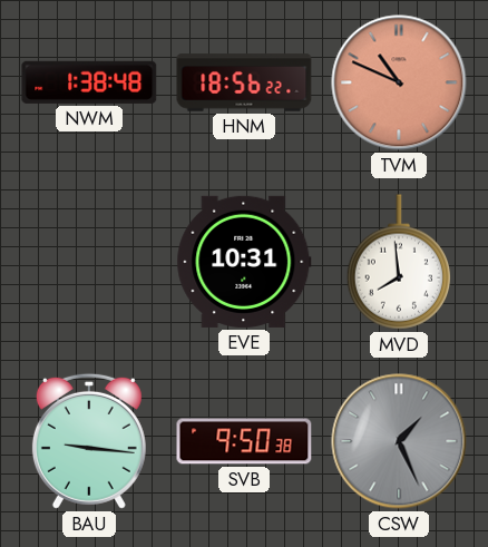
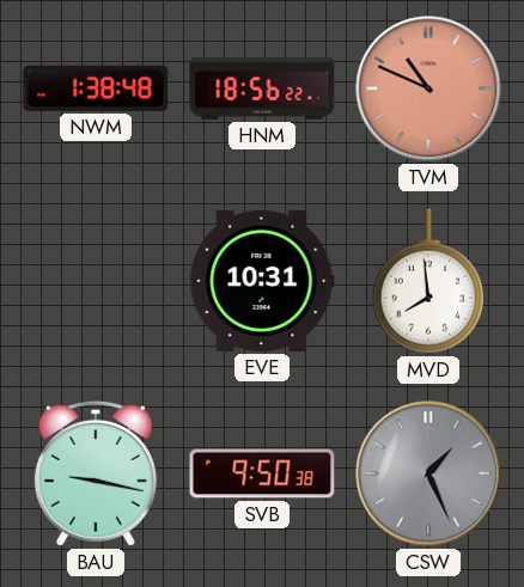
BAU: 9:16 -> 9:17
